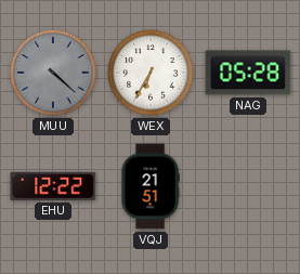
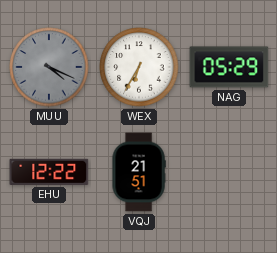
MUU: 4:22 -> 4:19
NAG: 05:28 -> 05:29
